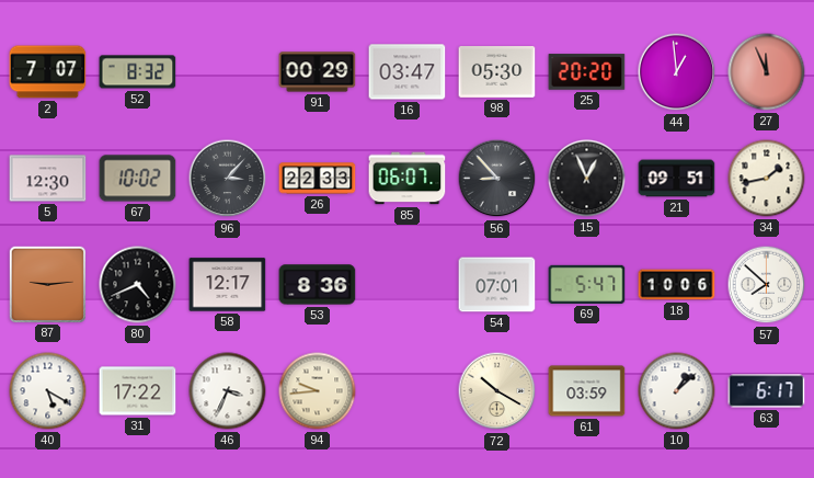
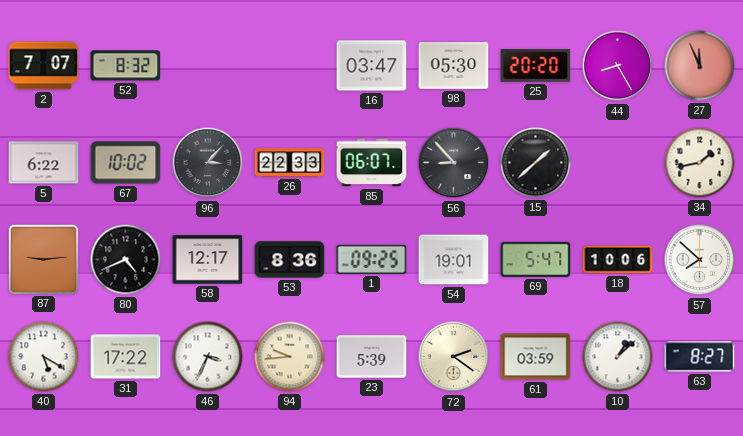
91: 00:29 -> none
44: 12:59 -> 8:25
5: 12:30 -> 6:22
15: 12:56 -> 1:38
21: 09:51 -> none
1: none -> 09:25
54: 07:01 -> 19:01
23: none -> 5:39
72: 10:20 -> 2:21
63: 6:17 -> 8:27
